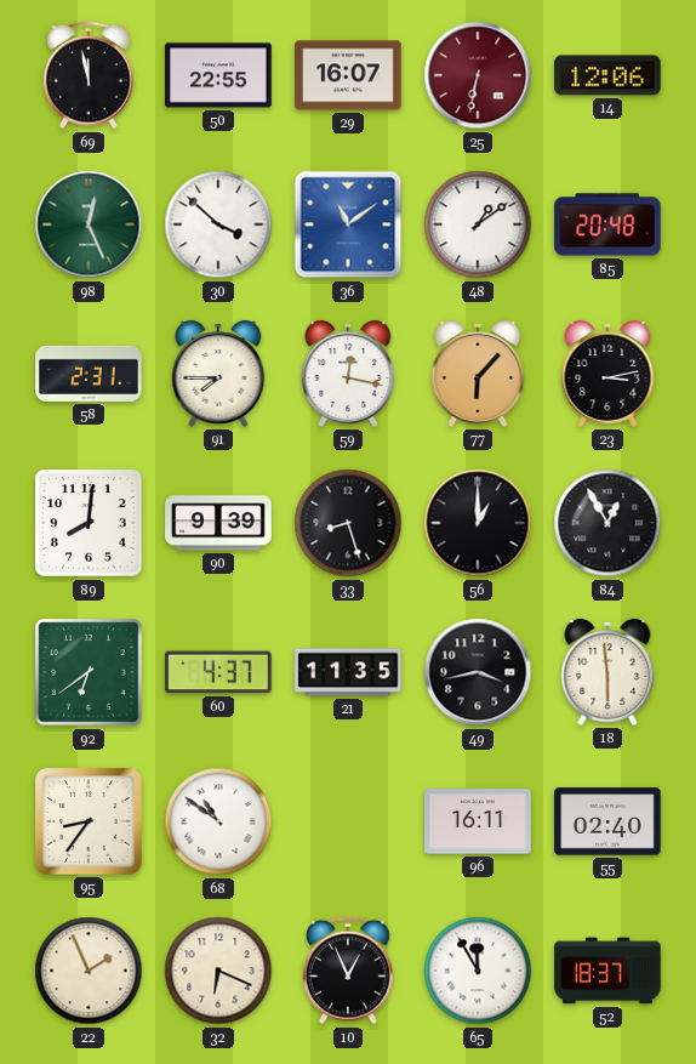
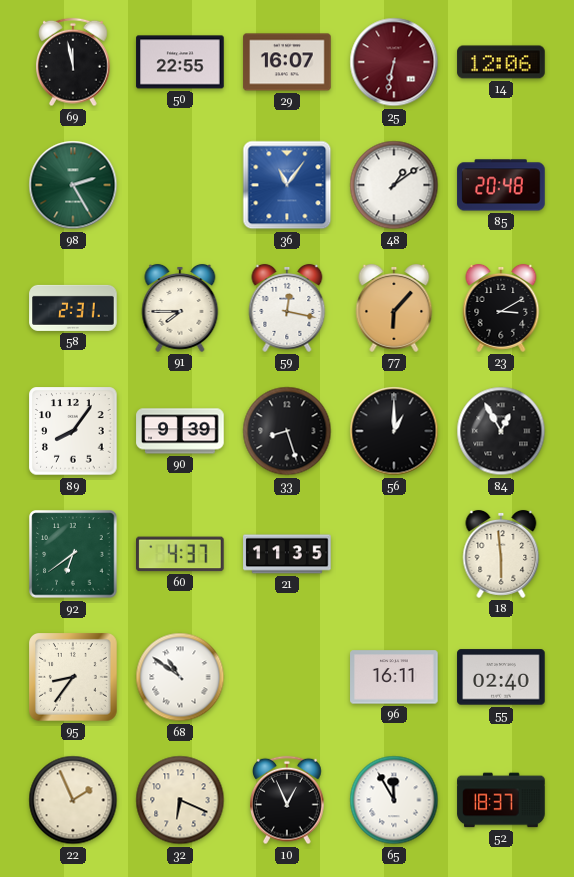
98: 12:26 -> 2:25
30: 3:52 -> none
36: 11:09 -> 11:06
23: 3:13 -> 3:10
89: 8:01 -> 8:06
49: 3:43 -> none
